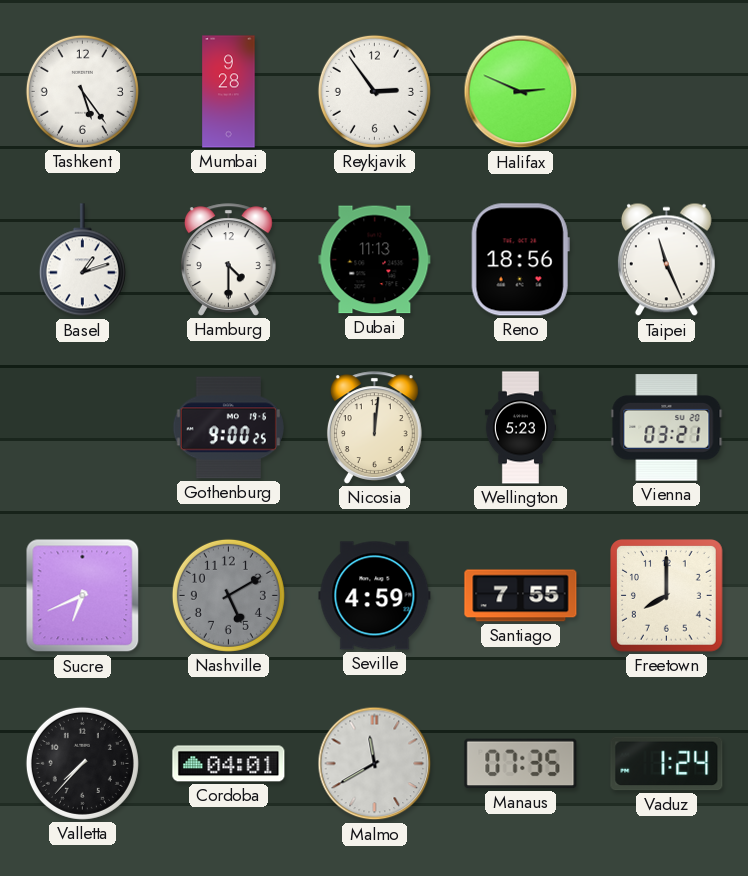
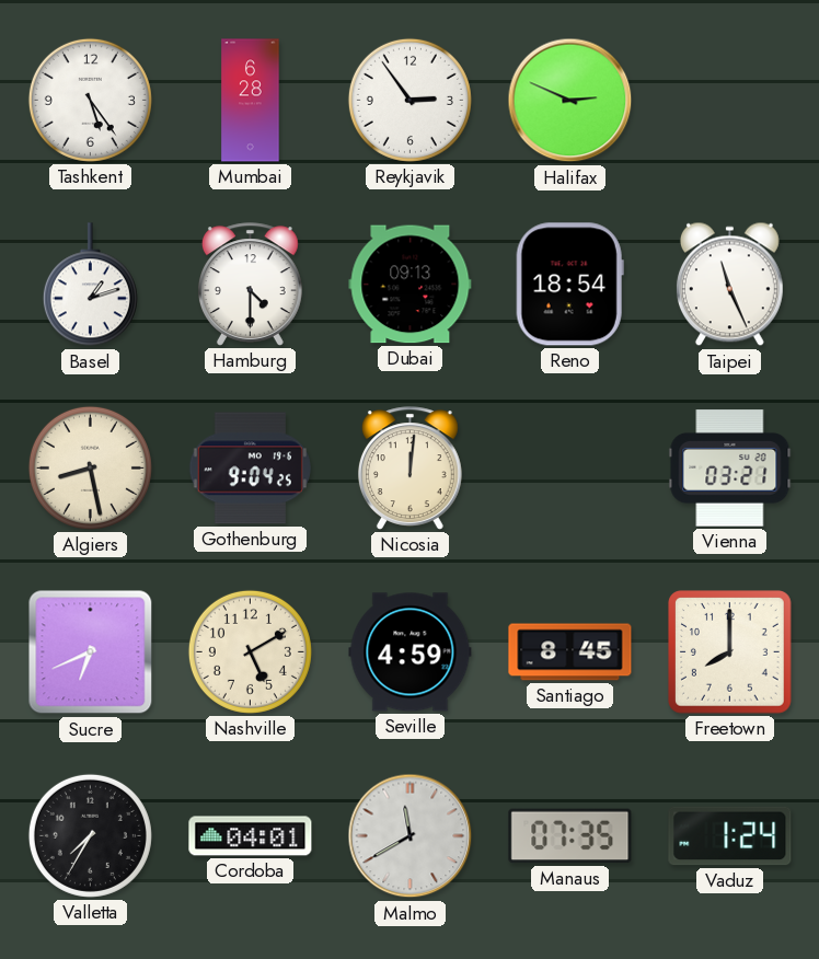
Mumbai: 9:28 -> 6:28
Dubai: 11:13 -> 09:13
Reno: 18:56 -> 18:54
Algiers: none -> 8:28
Gothenburg: 9:00 -> 9:04
Wellington: 5:23 -> none
Nashville dial: grey -> cream
Santiago: 7:55 -> 8:45
Valletta: 7:37 -> 7:35
